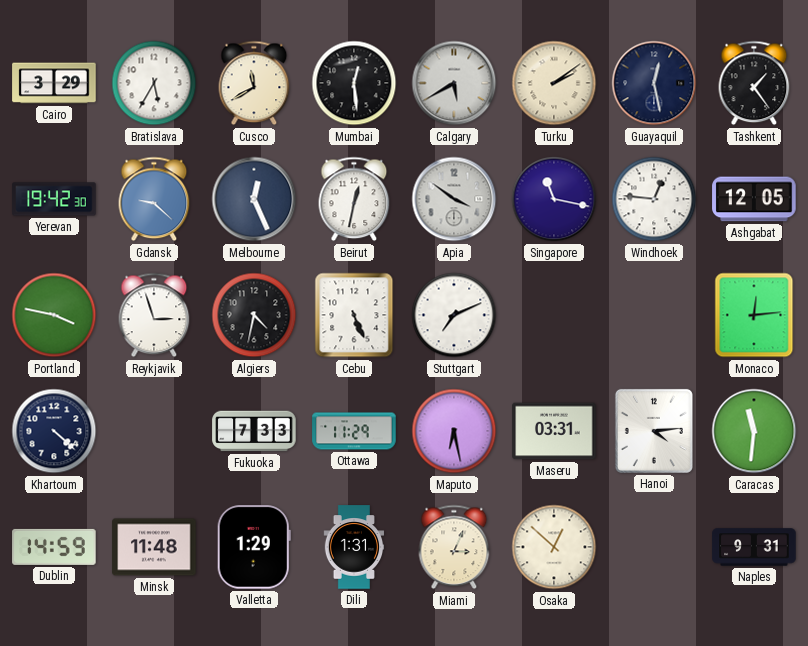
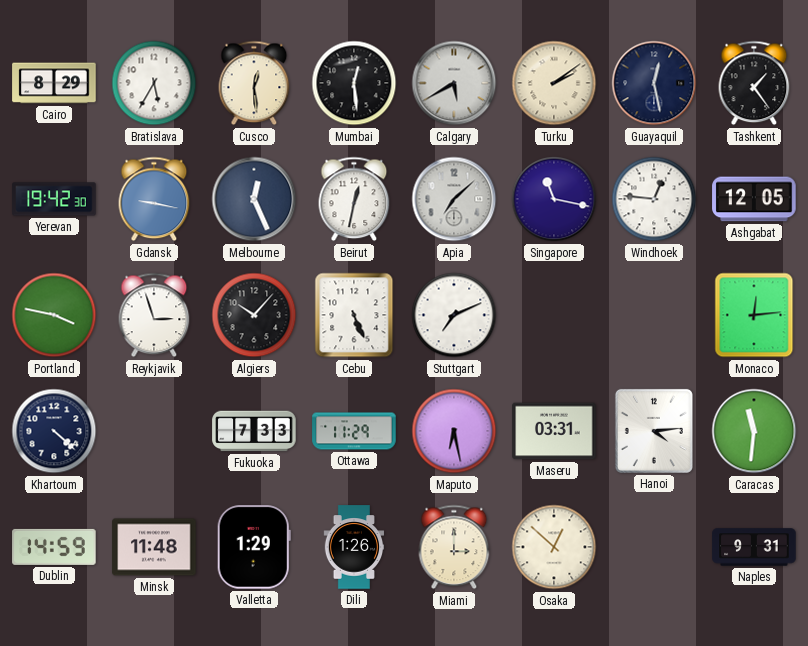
Cairo: 3:29 -> 8:29
Cusco: 11:40 -> 12:29
Gdansk: 9:22 -> 9:17
Apia: 3:51 -> 7:08
Algiers: 4:32 -> 10:07
Dili: 1:31 -> 1:26
Miami: 3:04 -> 3:00
